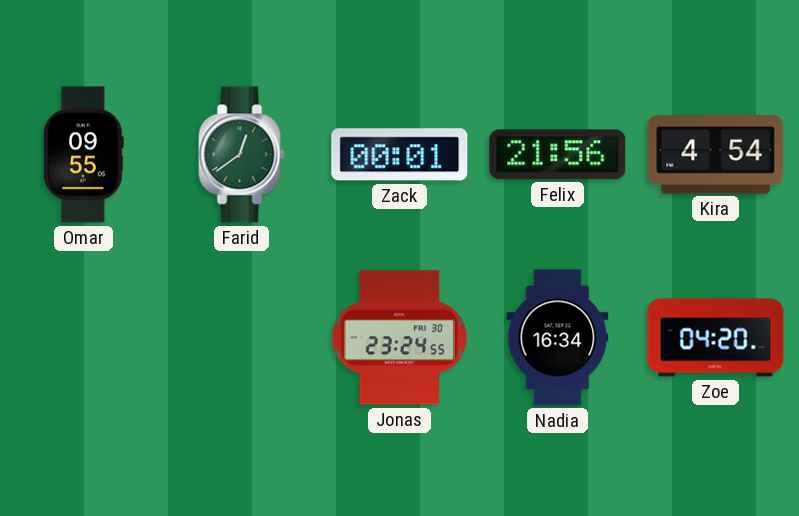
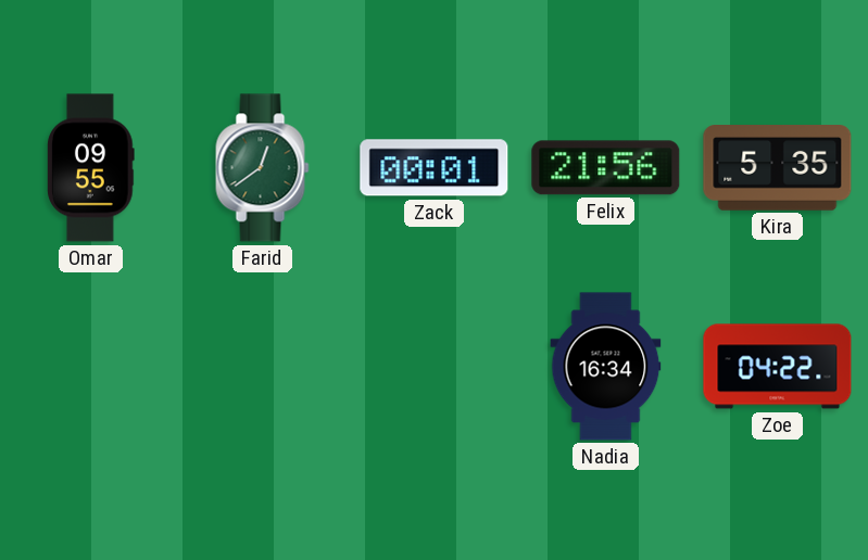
Kira: 4:54 -> 5:35
Jonas: 23:24 -> none
Zoe: 04:20 -> 04:22
